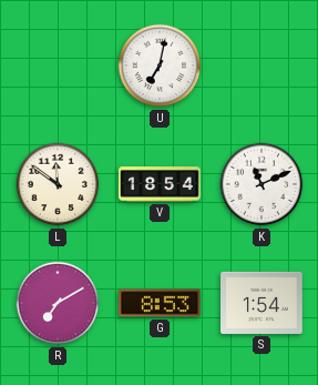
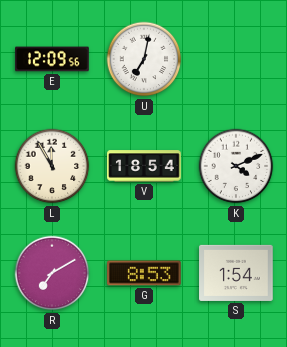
E: none -> 12:09
L: 11:51 -> 11:55
K: 11:11 -> 4:11
